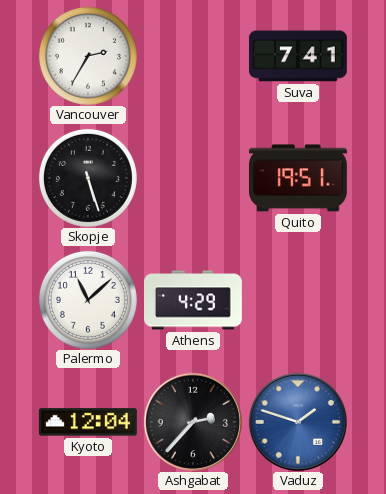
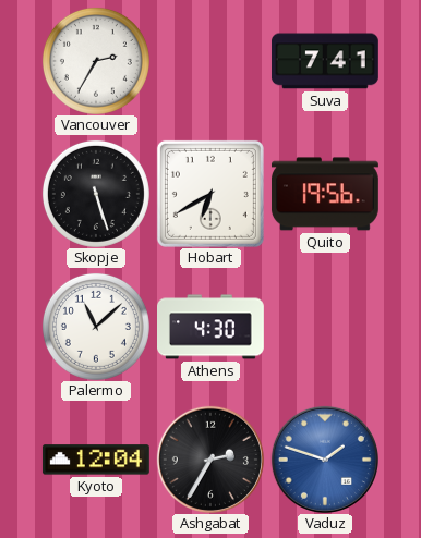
Hobart: none -> 6:40
Quito: 19:51 -> 19:56
Athens: 4:29 -> 4:30
Ashgabat: 2:37 -> 2:35
